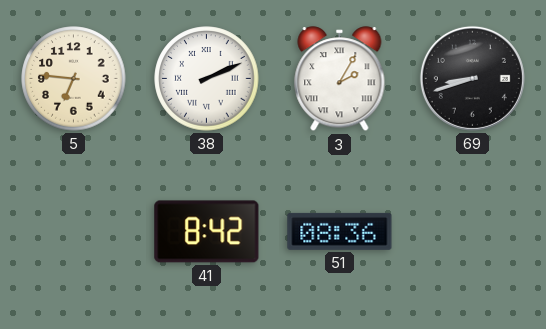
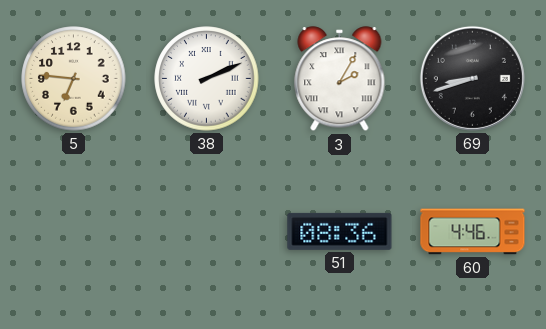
41: 8:42 -> none
60: none -> 4:46
